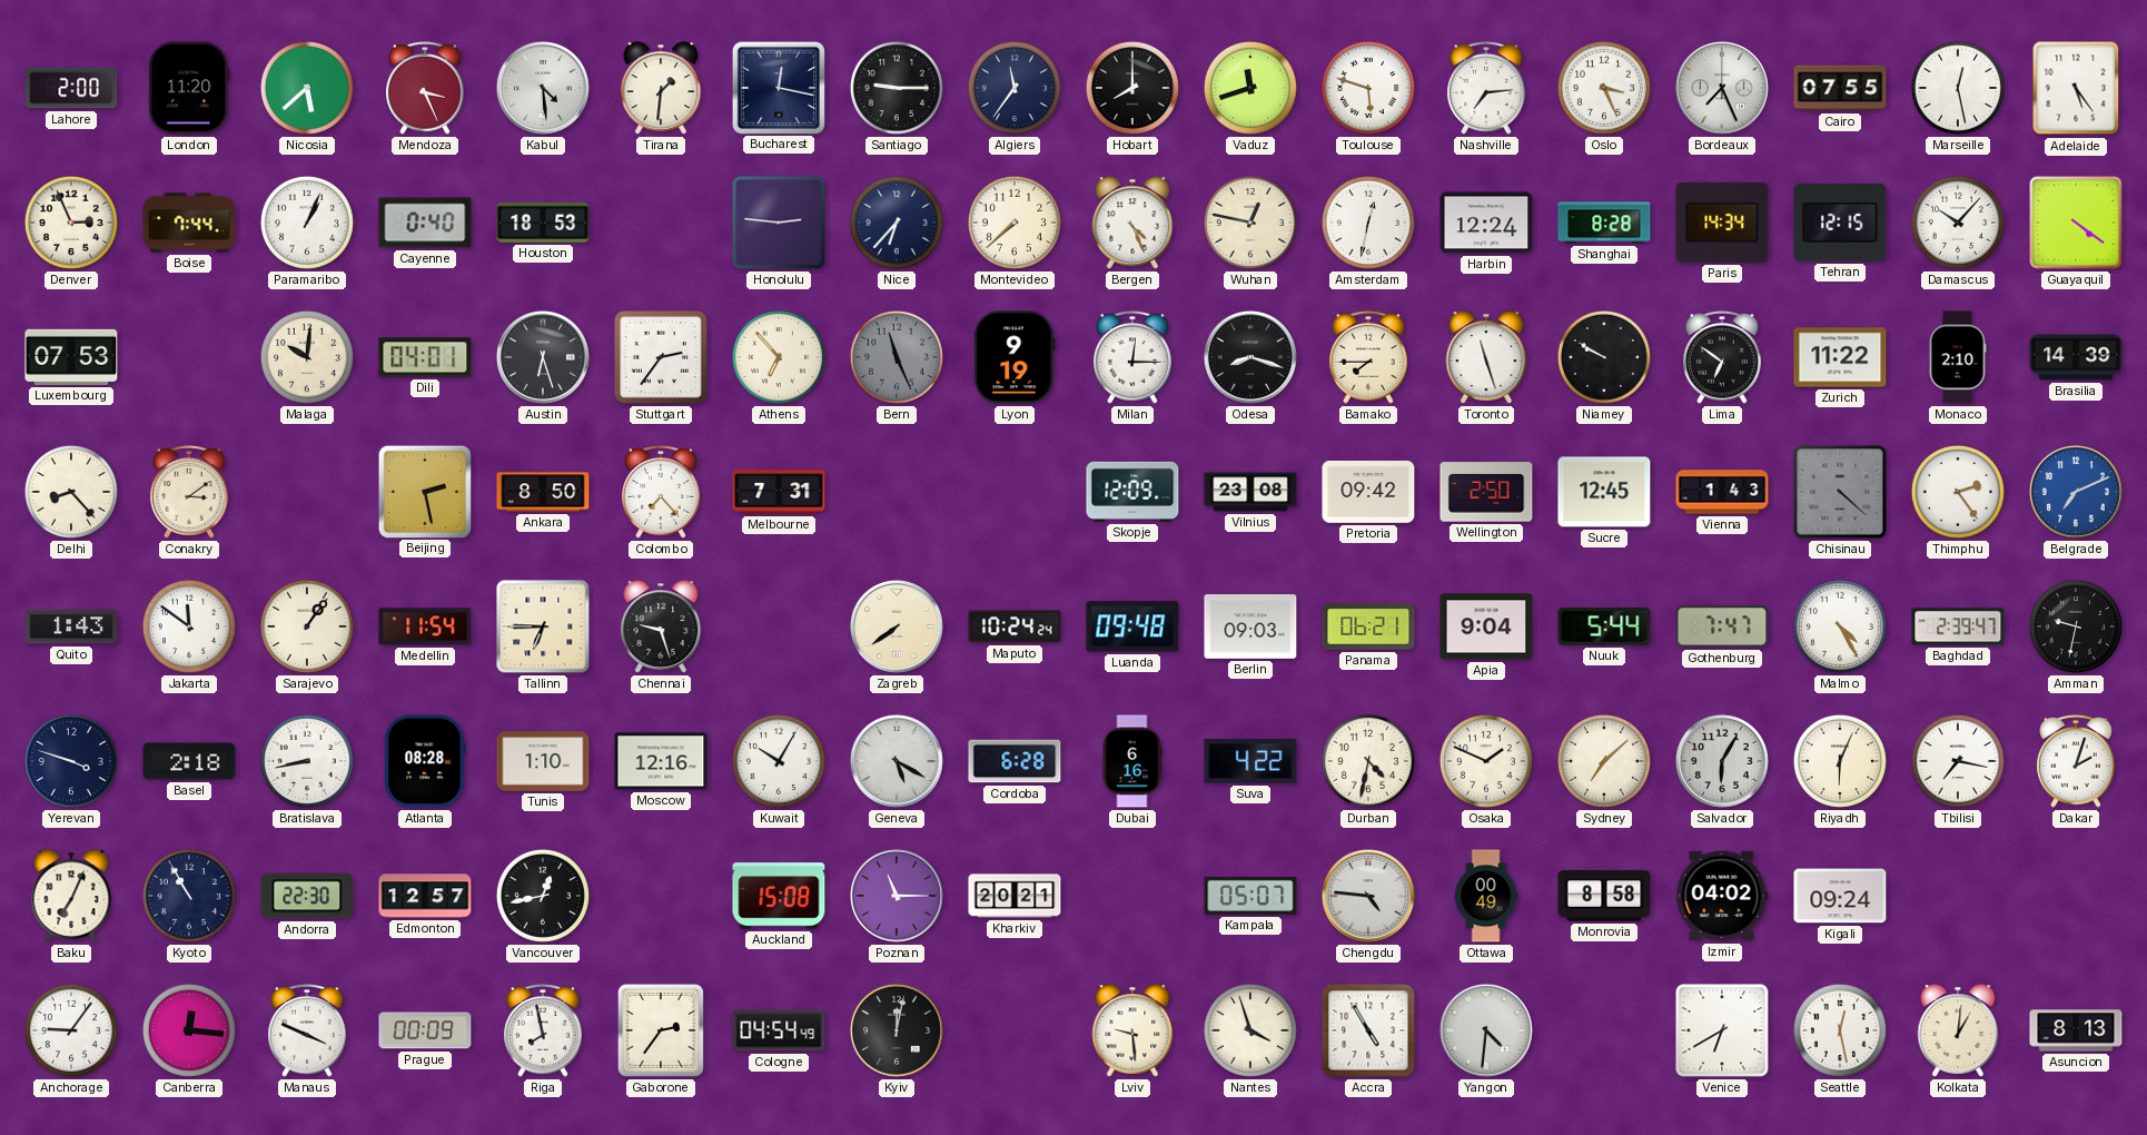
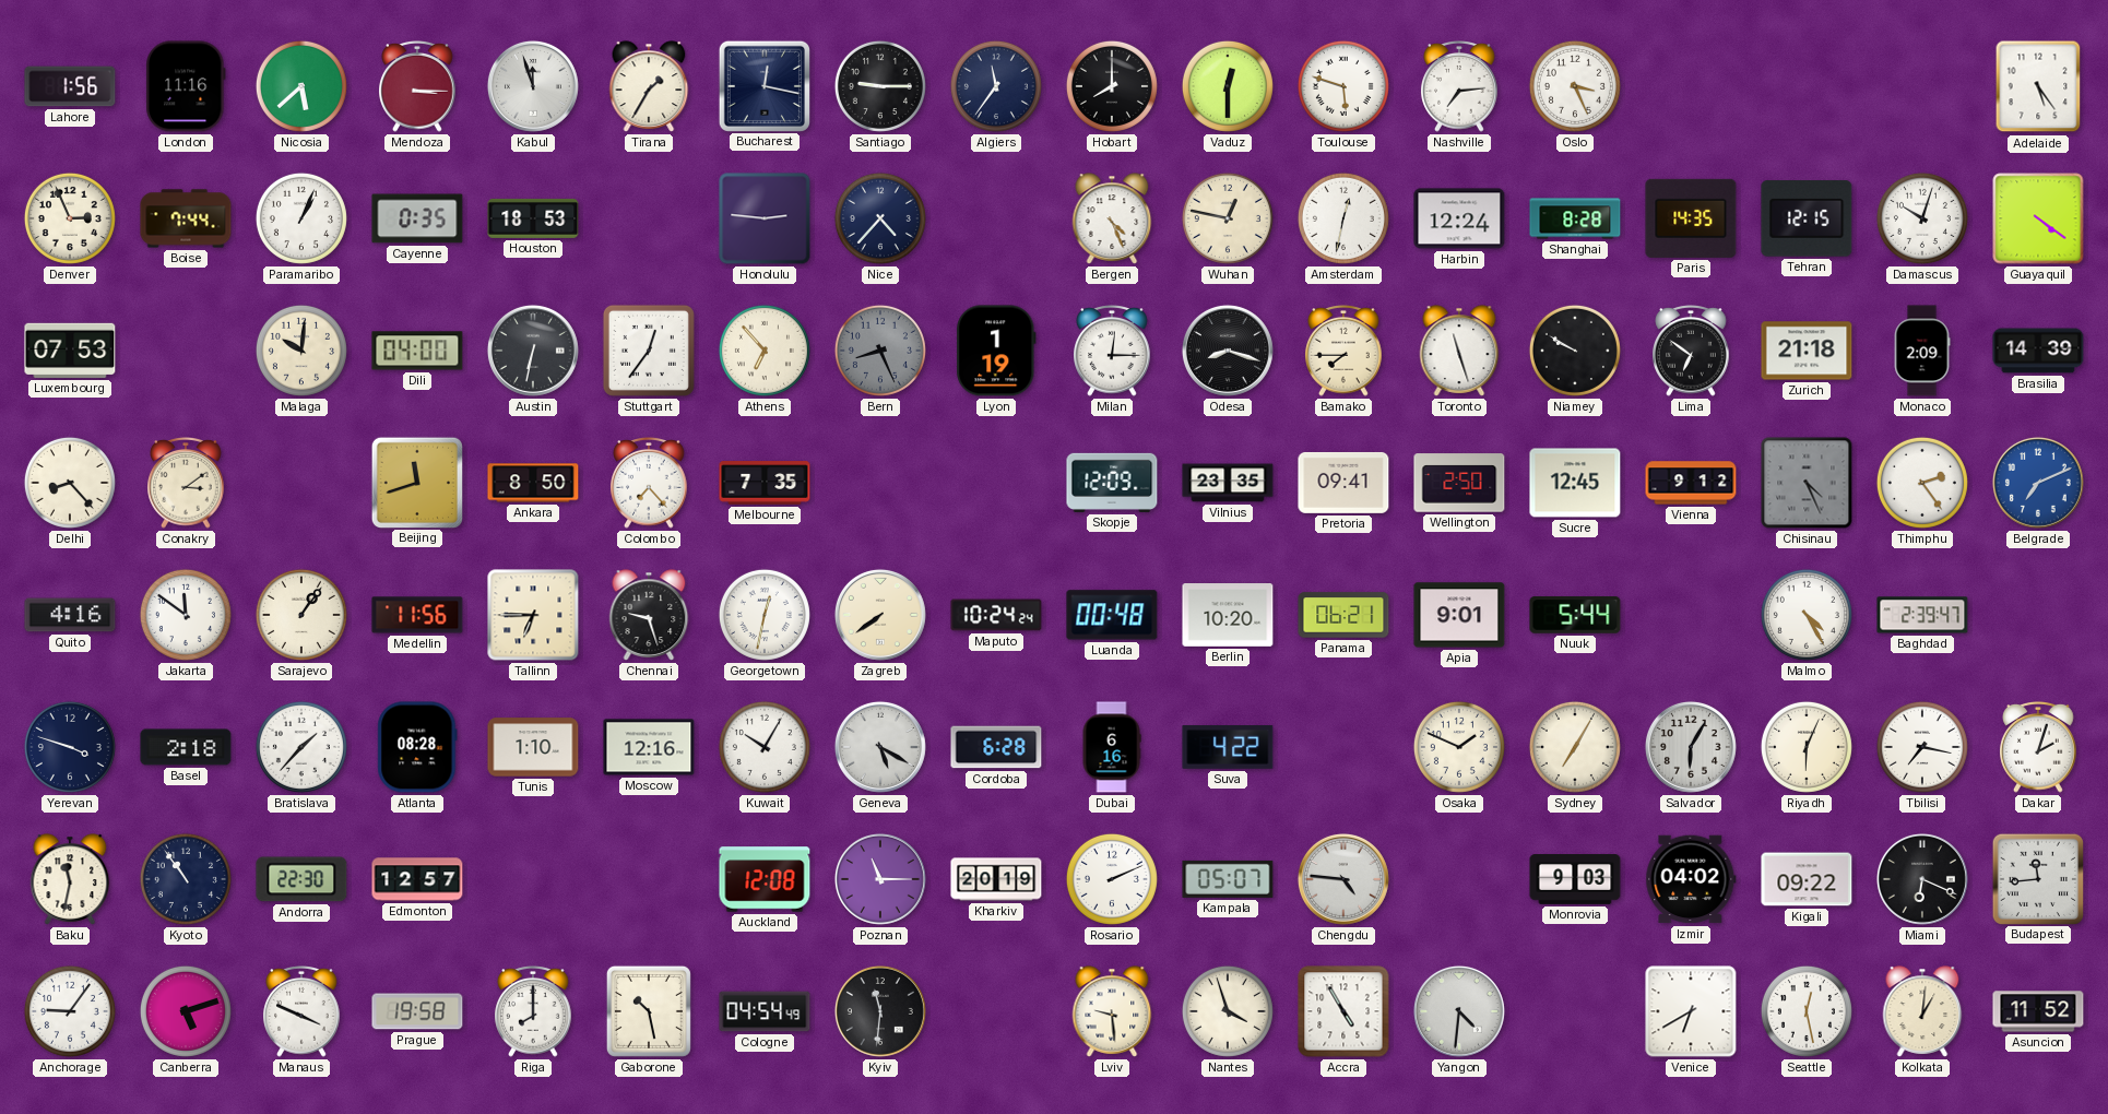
Lahore: 2:00 -> 1:56
London: 11:20 -> 11:16
Mendoza: 3:26 -> 3:15
Kabul: 4:29 -> 11:57
Tirana: 1:31 -> 1:35
Vaduz: 11:42 -> 12:30
Bordeaux: 7:26 -> none
Cairo: 07:55 -> none
Marseille: 12:28 -> none
Cayenne: 0:40 -> 0:35
Nice: 6:37 -> 4:37
Montevideo: 7:38 -> none
Paris: 14:34 -> 14:35
Damascus: 10:07 -> 10:03
Dili: 04:01 -> 04:00
Austin: 6:27 -> 6:32
Stuttgart: 2:36 -> 12:36
Bern: 11:26 -> 8:26
Lyon: 9:19 -> 1:19
Zurich: 11:22 -> 21:18
Monaco: 2:10 -> 2:09
Beijing: 2:28 -> 11:42
Melbourne: 7:31 -> 7:35
Vilnius: 23:08 -> 23:35
Pretoria: 09:42 -> 09:41
Vienna: 1:43 -> 9:12
Chisinau: 4:22 -> 4:26
Quito: 1:43 -> 4:16
Medellin: 11:54 -> 11:56
Georgetown: none -> 12:32
Luanda: 09:48 -> 00:48
Berlin: 09:03 -> 10:20
Apia: 9:04 -> 9:01
Gothenburg: 7:47 -> none
Amman: 9:32 -> none
Bratislava: 8:43 -> 1:37
Durban: 4:32 -> none
Sydney: 7:08 -> 7:05
Baku: 7:04 -> 11:32
Kyoto: 10:55 -> 10:54
Vancouver: 12:43 -> none
Auckland: 15:08 -> 12:08
Kharkiv: 20:21 -> 20:19
Rosario: none -> 2:11
Ottawa: 00:49 -> none
Monrovia: 8:58 -> 9:03
Kigali: 09:24 -> 09:22
Miami: none -> 6:19
Budapest: none -> 11:44
Canberra: 12:16 -> 5:12
Prague: 00:09 -> 19:58
Riga: 7:58 -> 8:00
Gaborone: 2:36 -> 10:28
Kyiv: 12:02 -> 11:31
Asuncion: 8:13 -> 11:52
